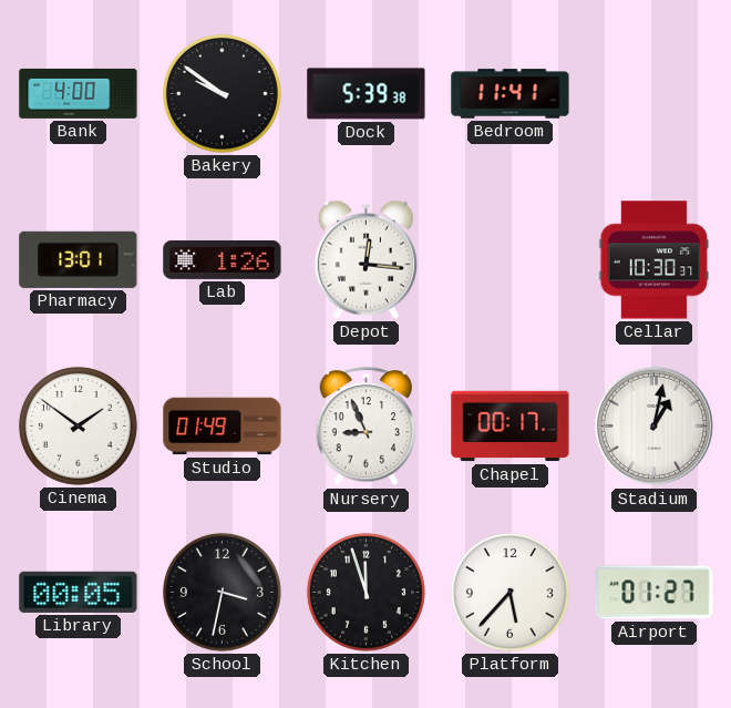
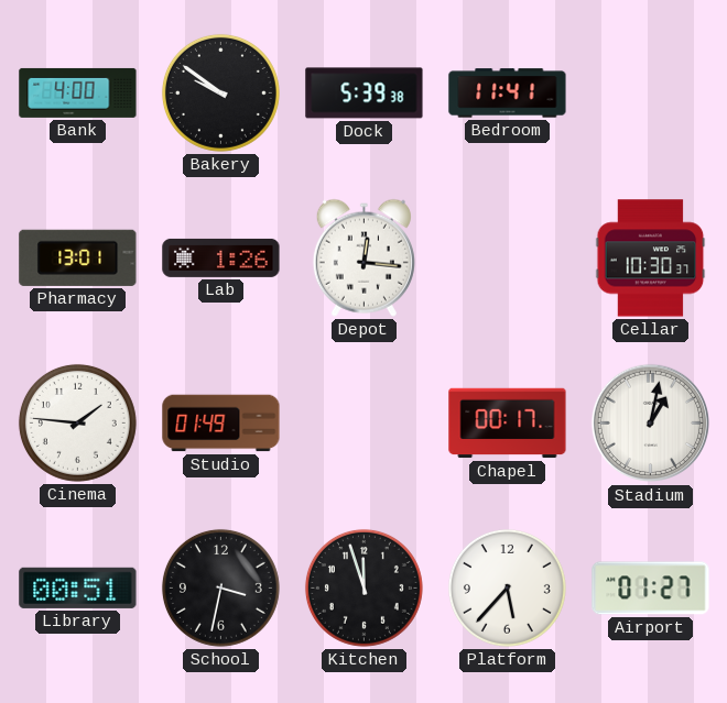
Cinema: 1:51 -> 1:46
Nursery: 8:56 -> none
Library: 00:05 -> 00:51
